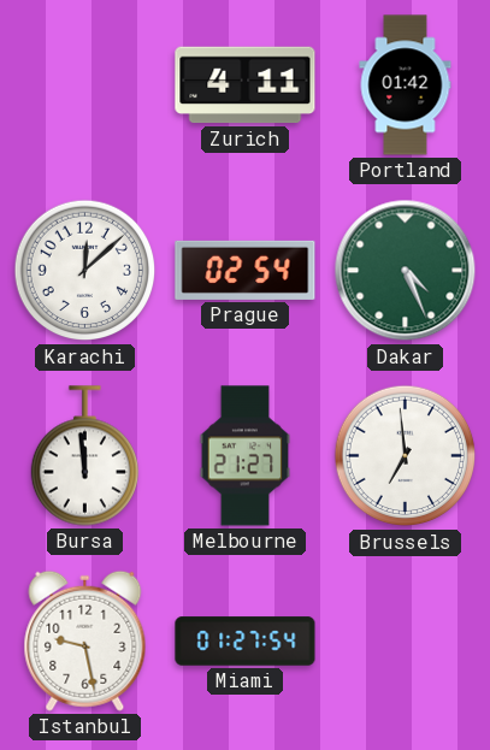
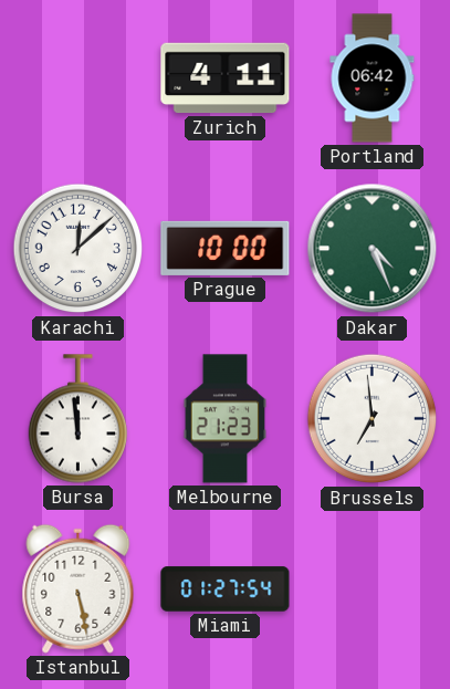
Portland: 01:42 -> 06:42
Prague: 02:54 -> 10:00
Melbourne: 21:27 -> 21:23
Istanbul: 9:28 -> 5:28
